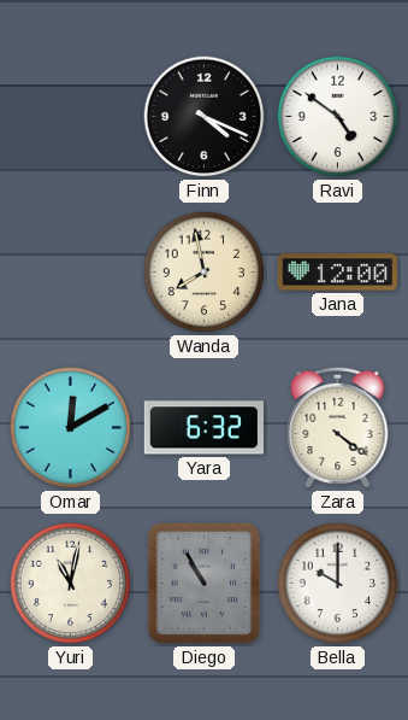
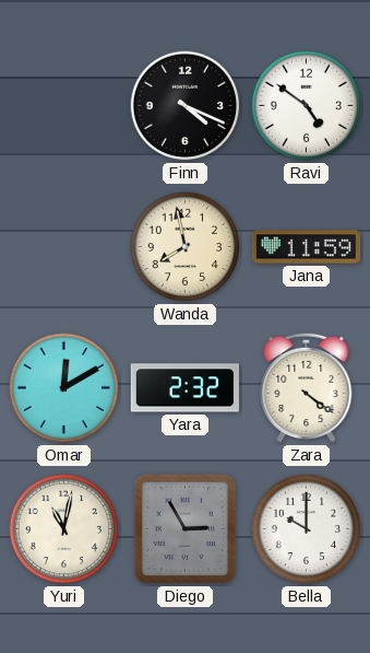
Jana: 12:00 -> 11:59
Yara: 6:32 -> 2:32
Diego: 10:55 -> 2:55
